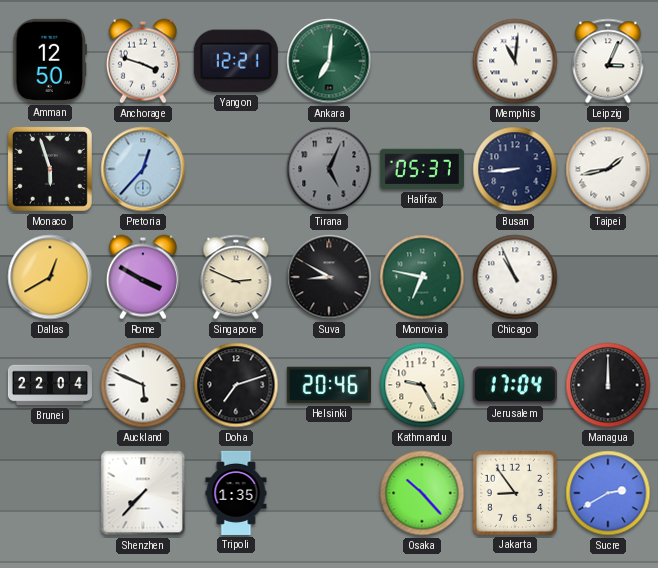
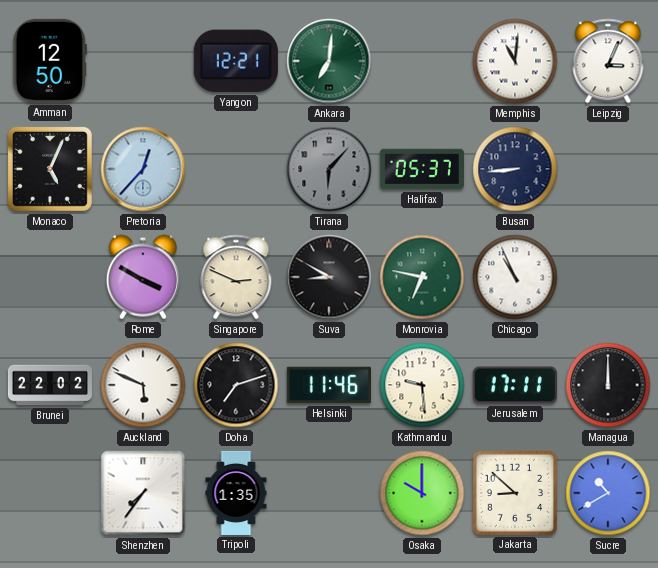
Anchorage: 3:48 -> none
Monaco: 5:57 -> 5:04
Tirana: 5:04 -> 6:07
Taipei: 1:43 -> none
Dallas: 12:40 -> none
Brunei: 22:04 -> 22:02
Helsinki: 20:46 -> 11:46
Kathmandu: 9:25 -> 9:29
Jerusalem: 17:04 -> 17:11
Shenzhen: 7:37 -> 7:36
Osaka: 10:23 -> 10:00
Jakarta: 8:54 -> 8:52
Sucre: 2:40 -> 10:40
